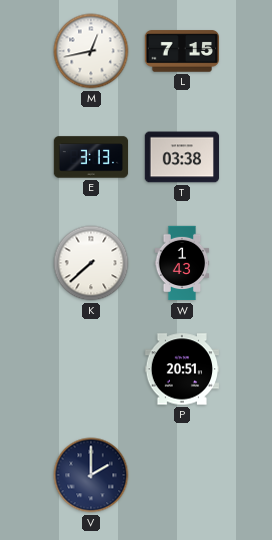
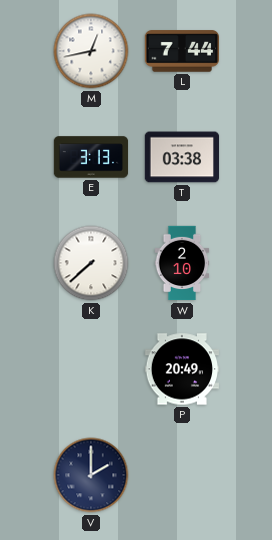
L: 7:15 -> 7:44
W: 1:43 -> 2:10
P: 20:51 -> 20:49
